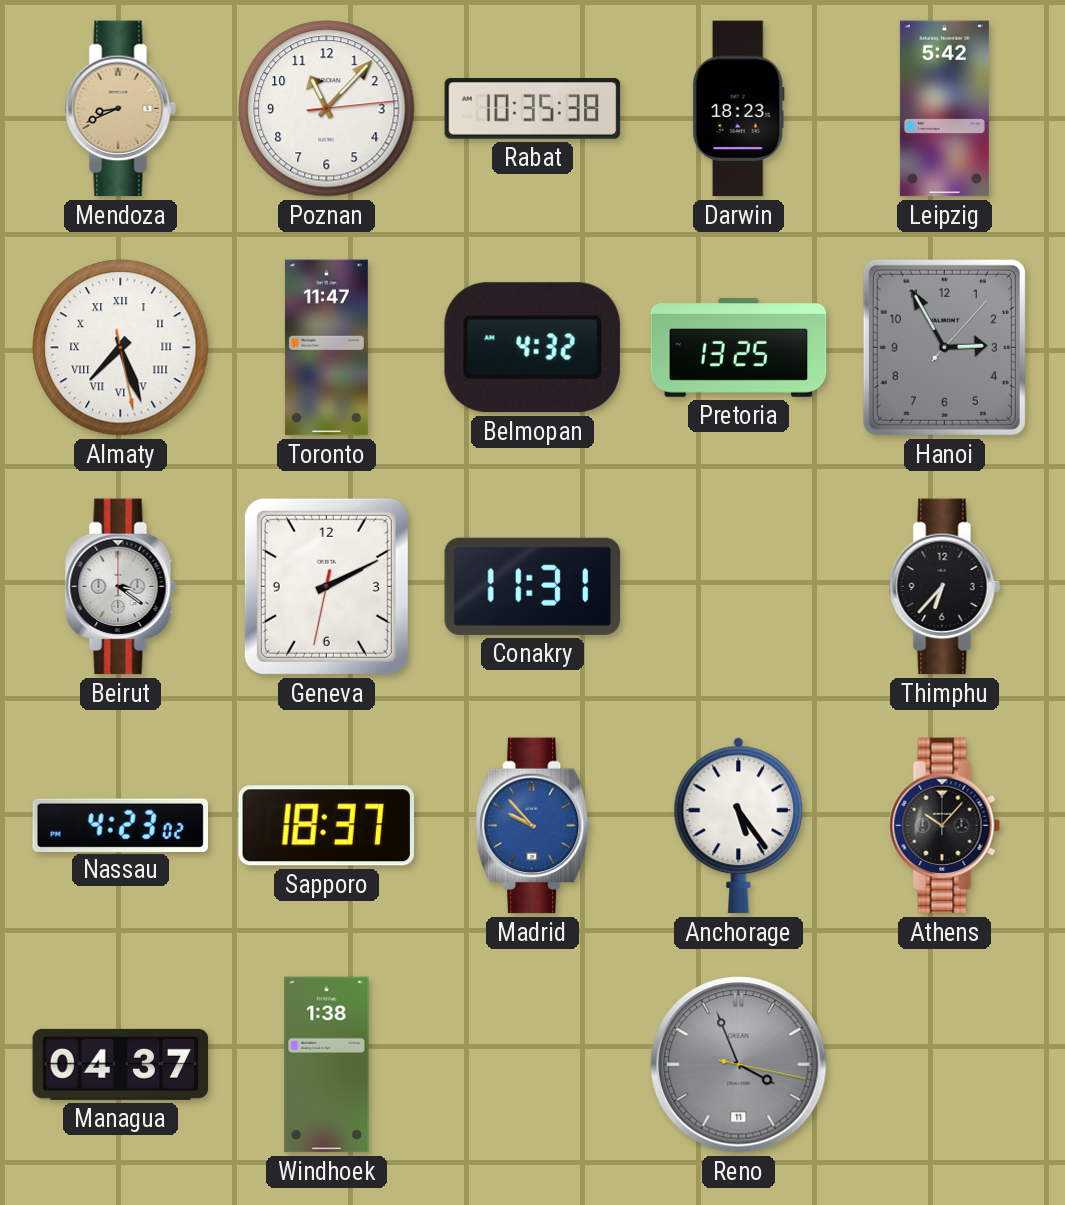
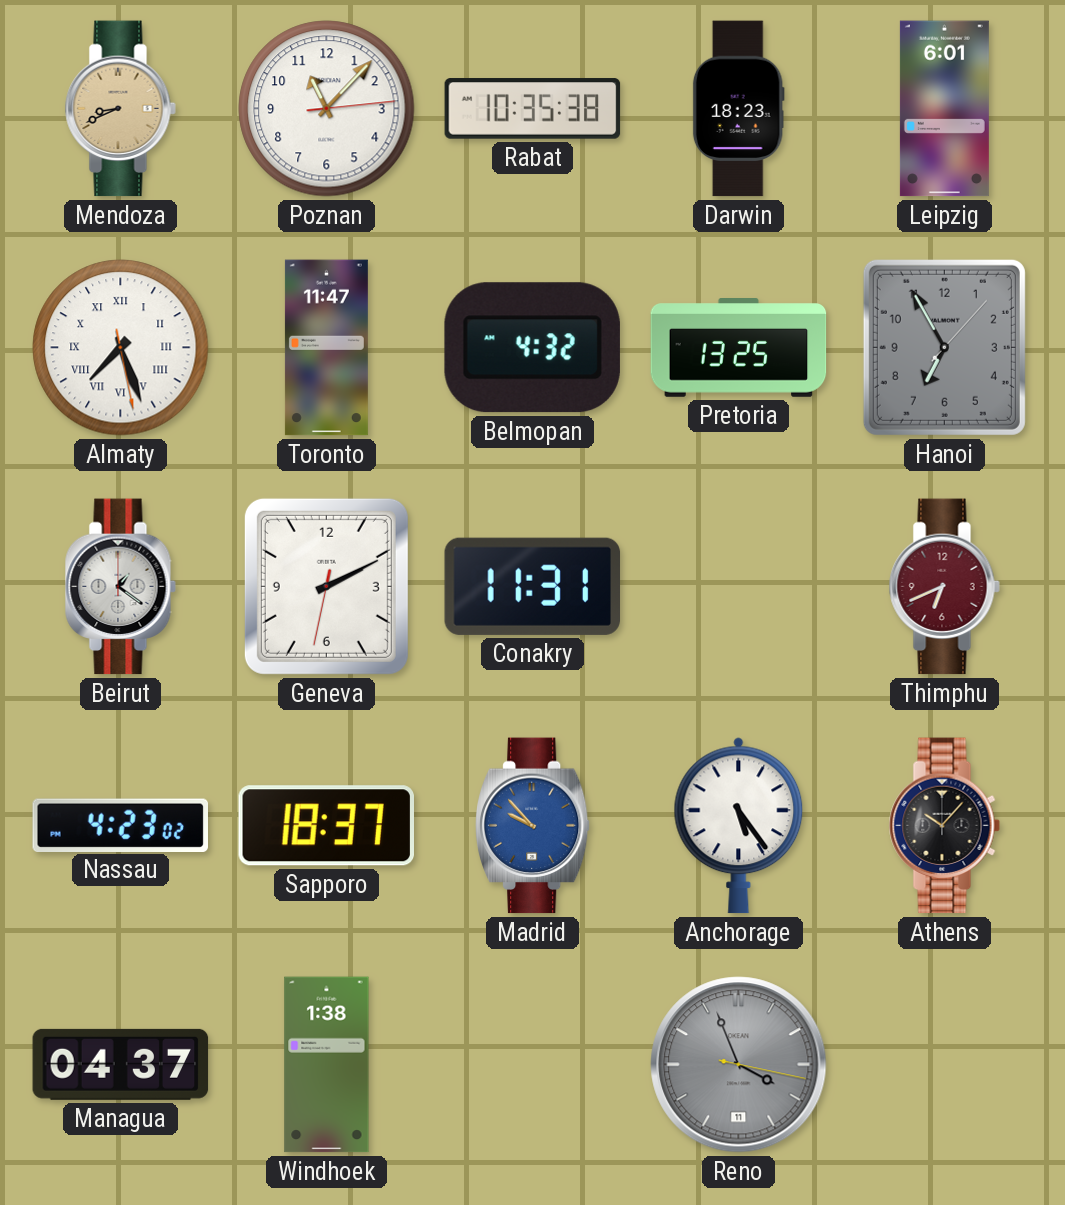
Leipzig: 5:42 -> 6:01
Hanoi: 2:55 -> 6:55
Beirut: 3:21 -> 1:21
Thimphu: 6:37 -> 6:41
Thimphu dial: black -> burgundy
